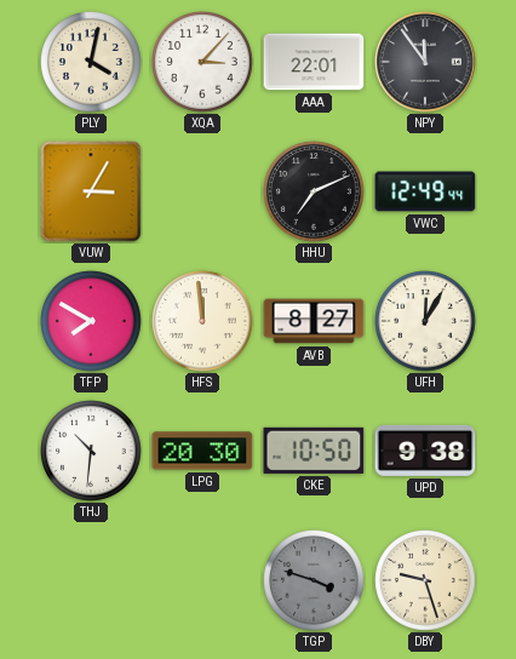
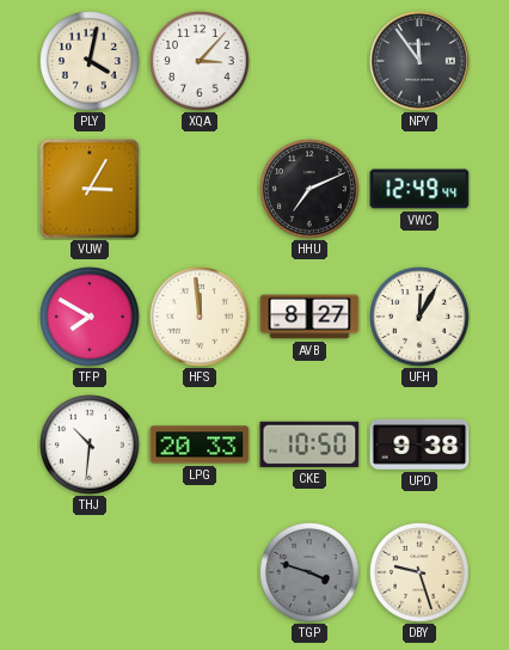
AAA: 22:01 -> none
LPG: 20:30 -> 20:33
